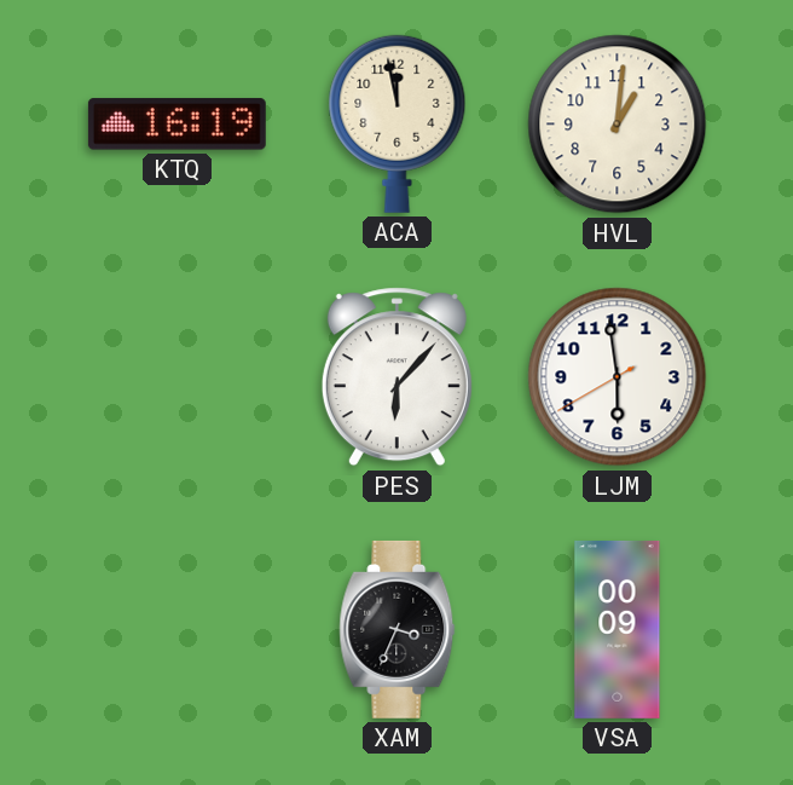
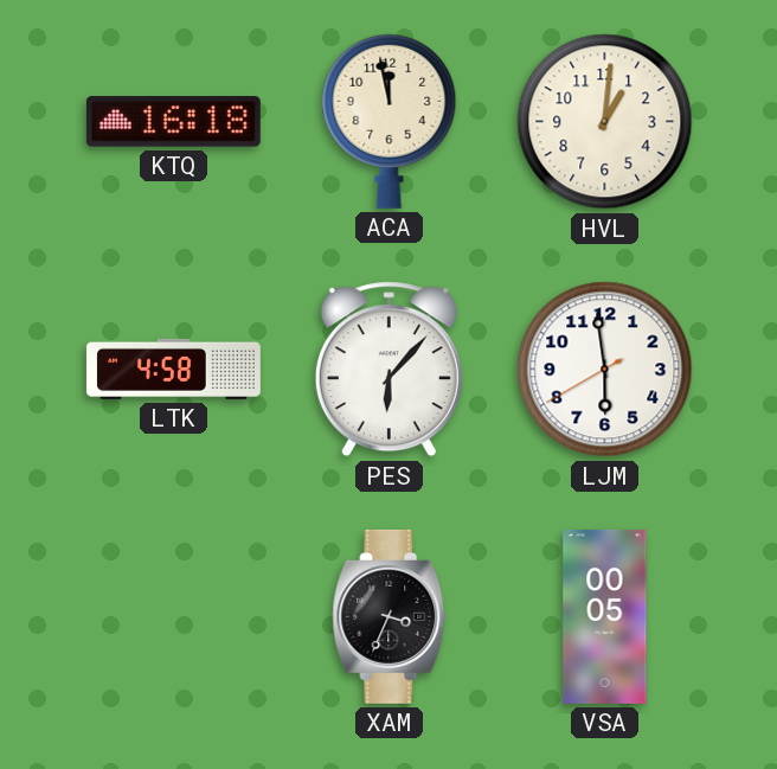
KTQ: 16:19 -> 16:18
LTK: none -> 4:58
VSA: 00:09 -> 00:05
